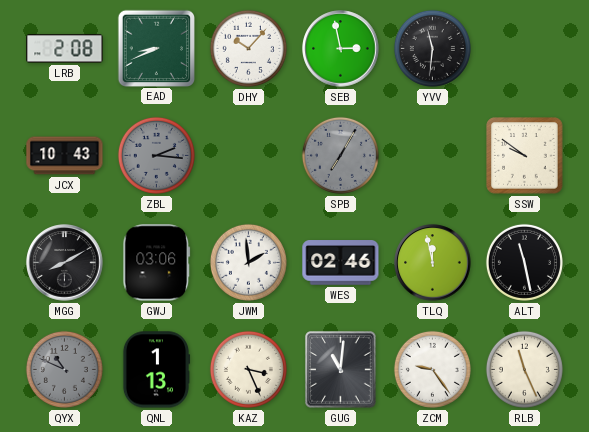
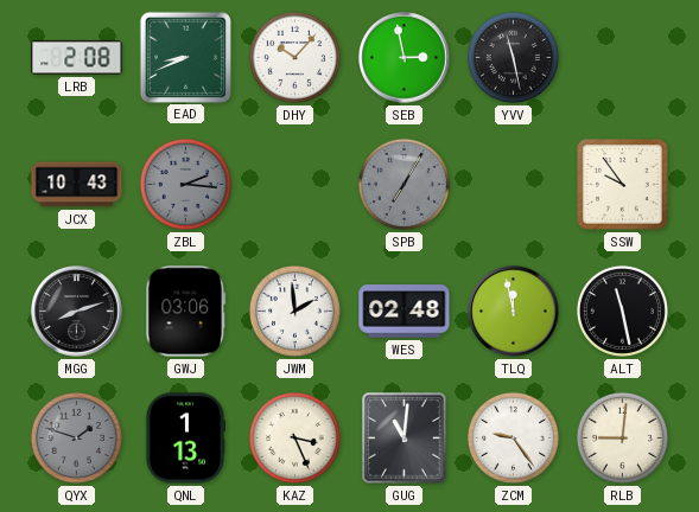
YVV: 11:31 -> 11:28
SSW: 9:51 -> 9:54
MGG: 8:10 -> 8:12
WES: 02:46 -> 02:48
QYX: 10:49 -> 1:48
RLB: 11:26 -> 9:01
